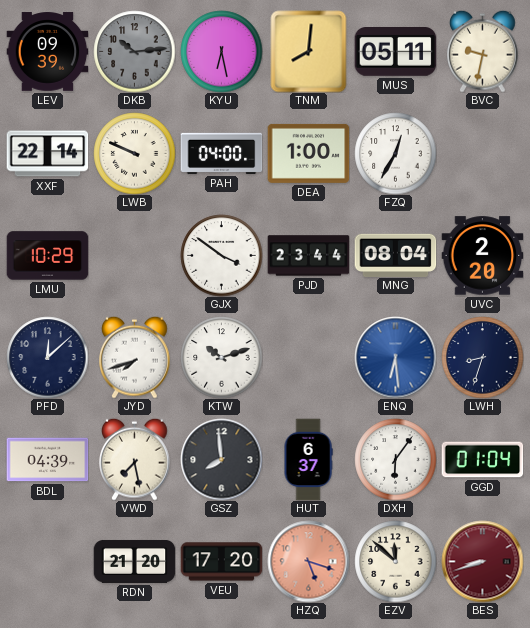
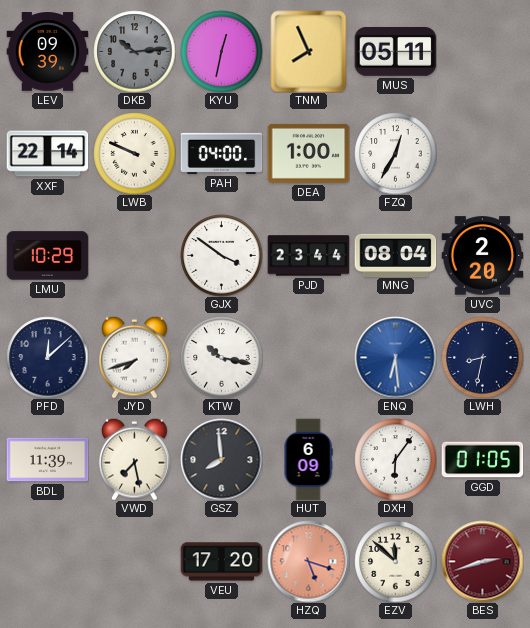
KYU: 6:28 -> 12:32
TNM: 8:01 -> 7:56
BVC: 9:32 -> none
KTW: 10:12 -> 10:17
LWH: 8:33 -> 8:32
BDL: 04:39 -> 11:39
HUT: 6:37 -> 6:09
GGD: 01:04 -> 01:05
RDN: 21:20 -> none
BES: 8:42 -> 2:42
